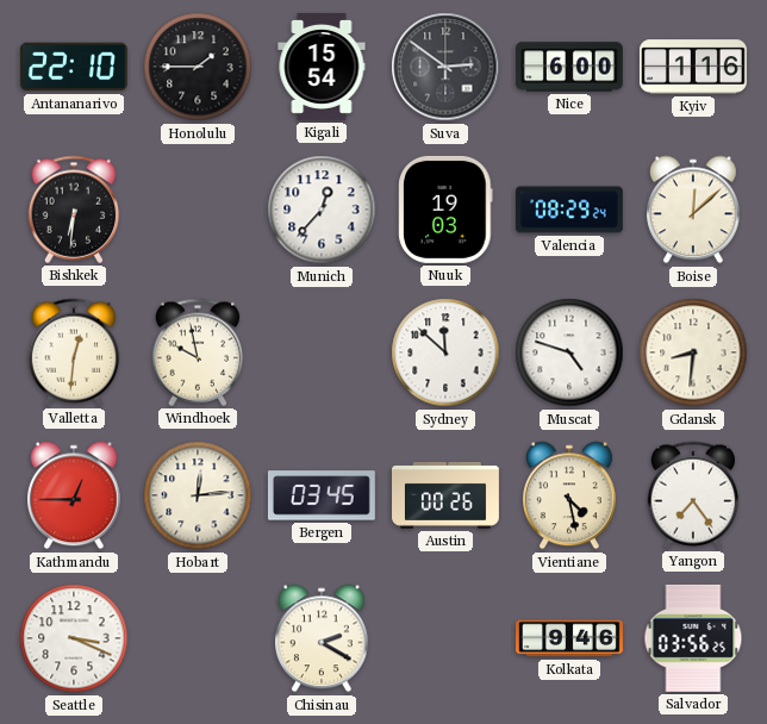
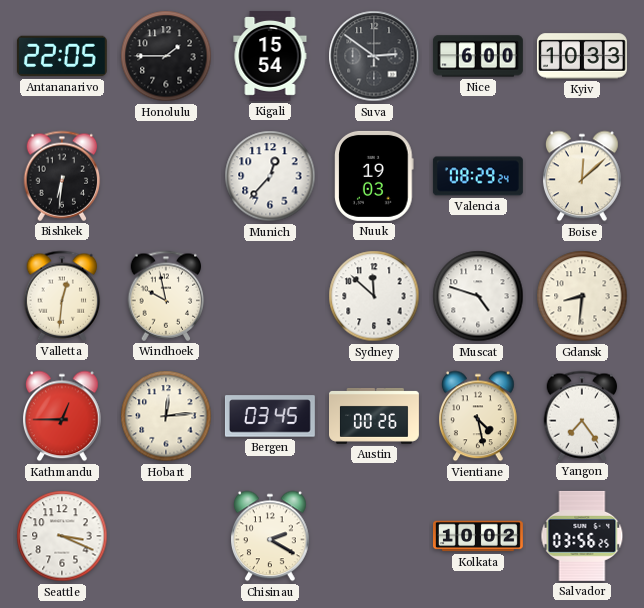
Antananarivo: 22:10 -> 22:05
Kyiv: 1:16 -> 10:33
Kolkata: 9:46 -> 10:02
